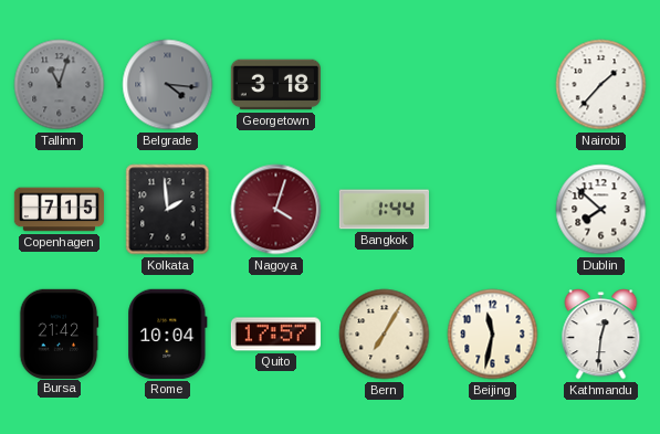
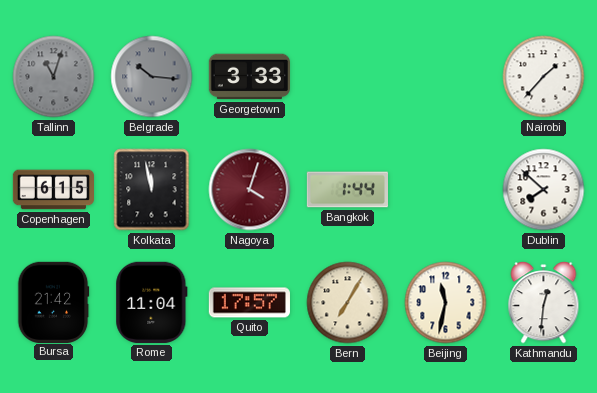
Belgrade: 4:16 -> 10:16
Georgetown: 3:18 -> 3:33
Copenhagen: 7:15 -> 6:15
Kolkata: 1:59 -> 11:58
Rome: 10:04 -> 11:04
